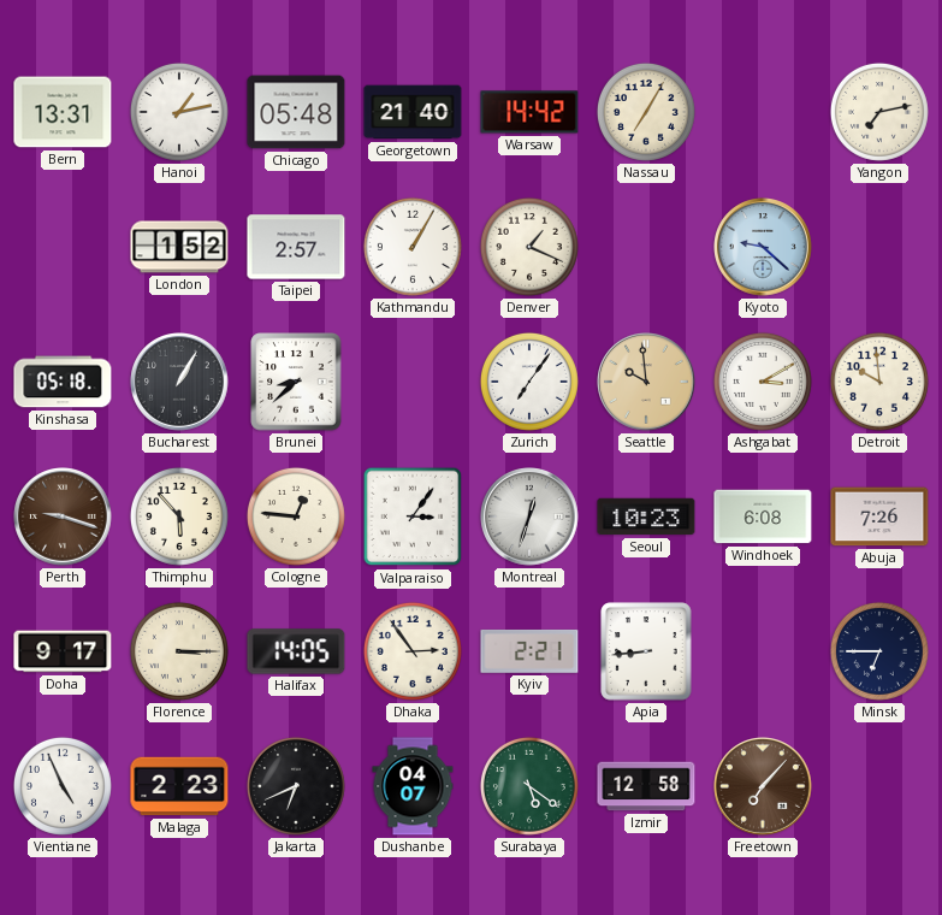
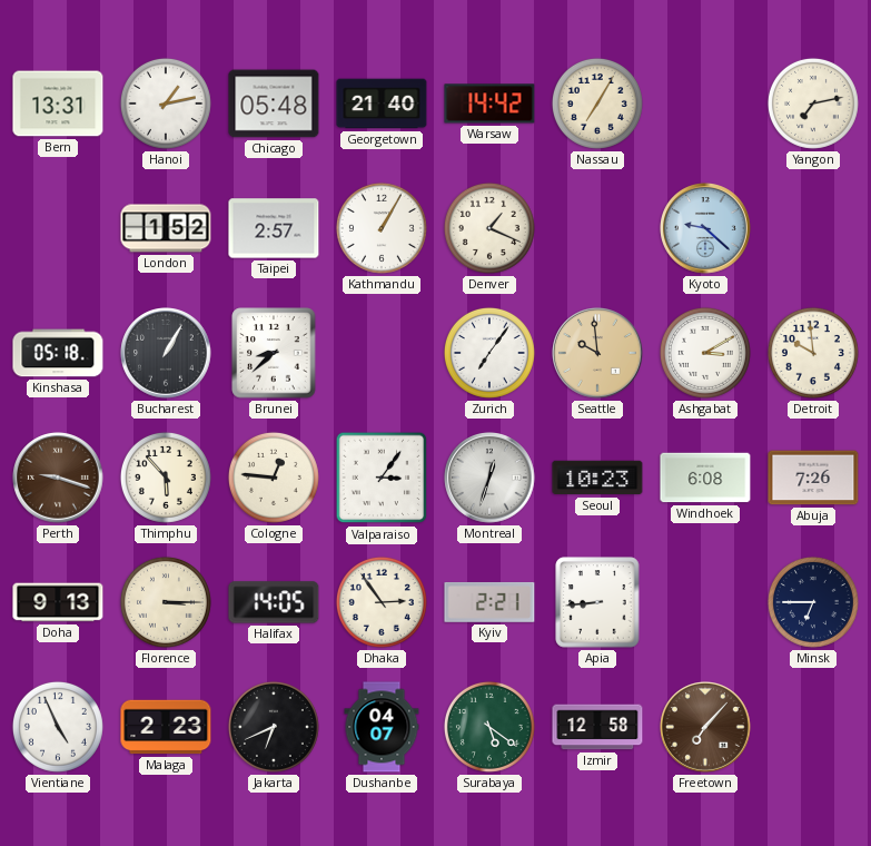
Doha: 9:17 -> 9:13
